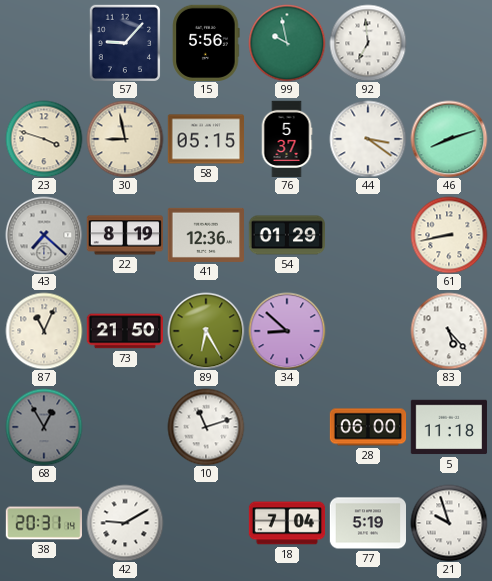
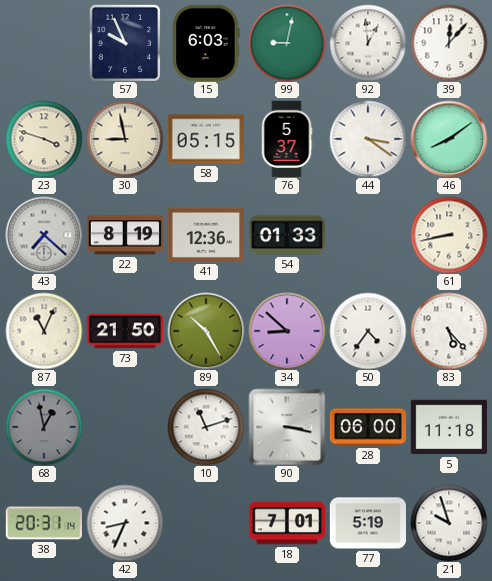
57: 9:07 -> 9:56
15: 5:56 -> 6:03
99: 9:58 -> 9:02
92: 6:59 -> 12:59
39: none -> 12:07
46: 8:12 -> 8:09
54: 01:29 -> 01:33
89: 6:25 -> 10:25
50: none -> 4:36
68: 12:55 -> 12:58
90: none -> 3:17
42: 9:10 -> 8:34
18: 7:04 -> 7:01
